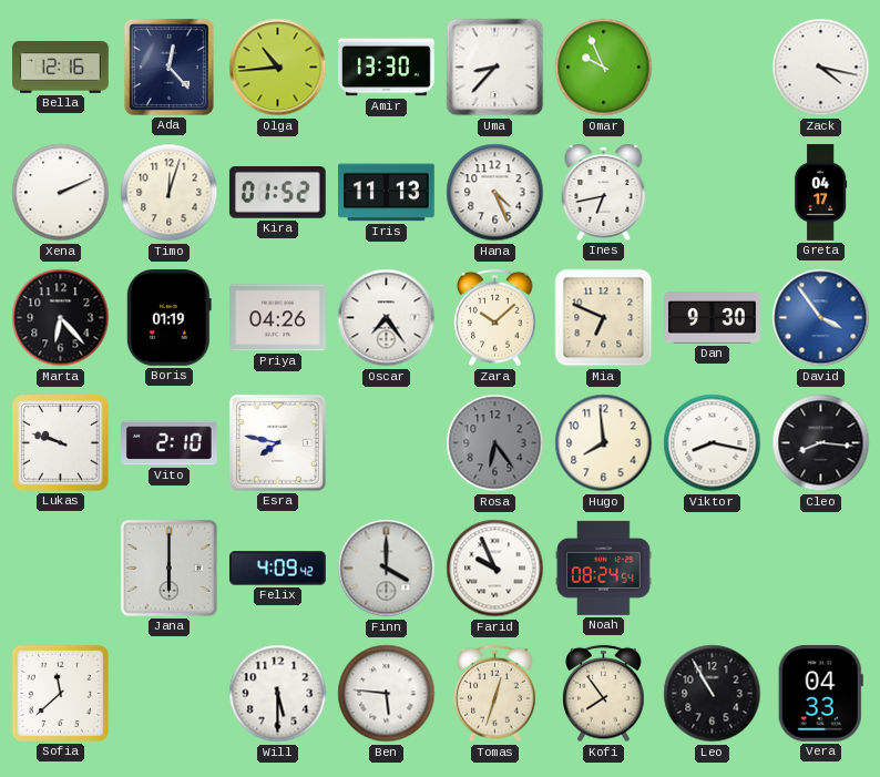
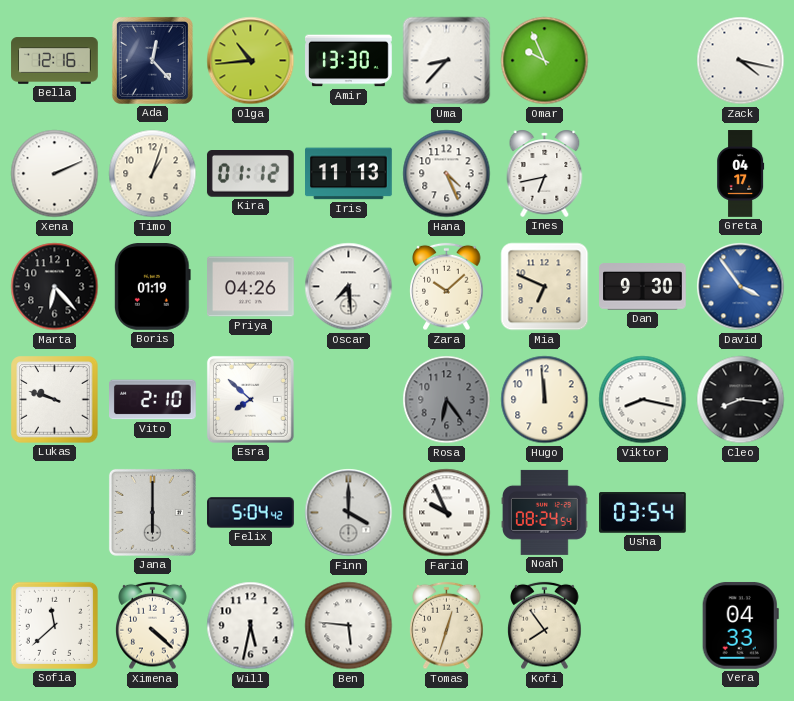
Timo: 12:03 -> 1:03
Kira: 01:52 -> 01:12
Oscar: 7:24 -> 7:29
Esra: 7:47 -> 7:52
Hugo: 7:59 -> 11:59
Felix: 4:09 -> 5:04
Usha: none -> 03:54
Ximena: none -> 4:22
Will: 5:30 -> 5:32
Leo: 10:55 -> none
